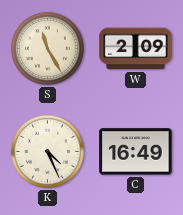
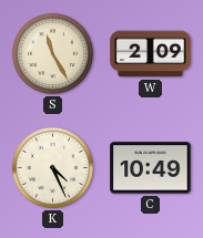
C: 16:49 -> 10:49
